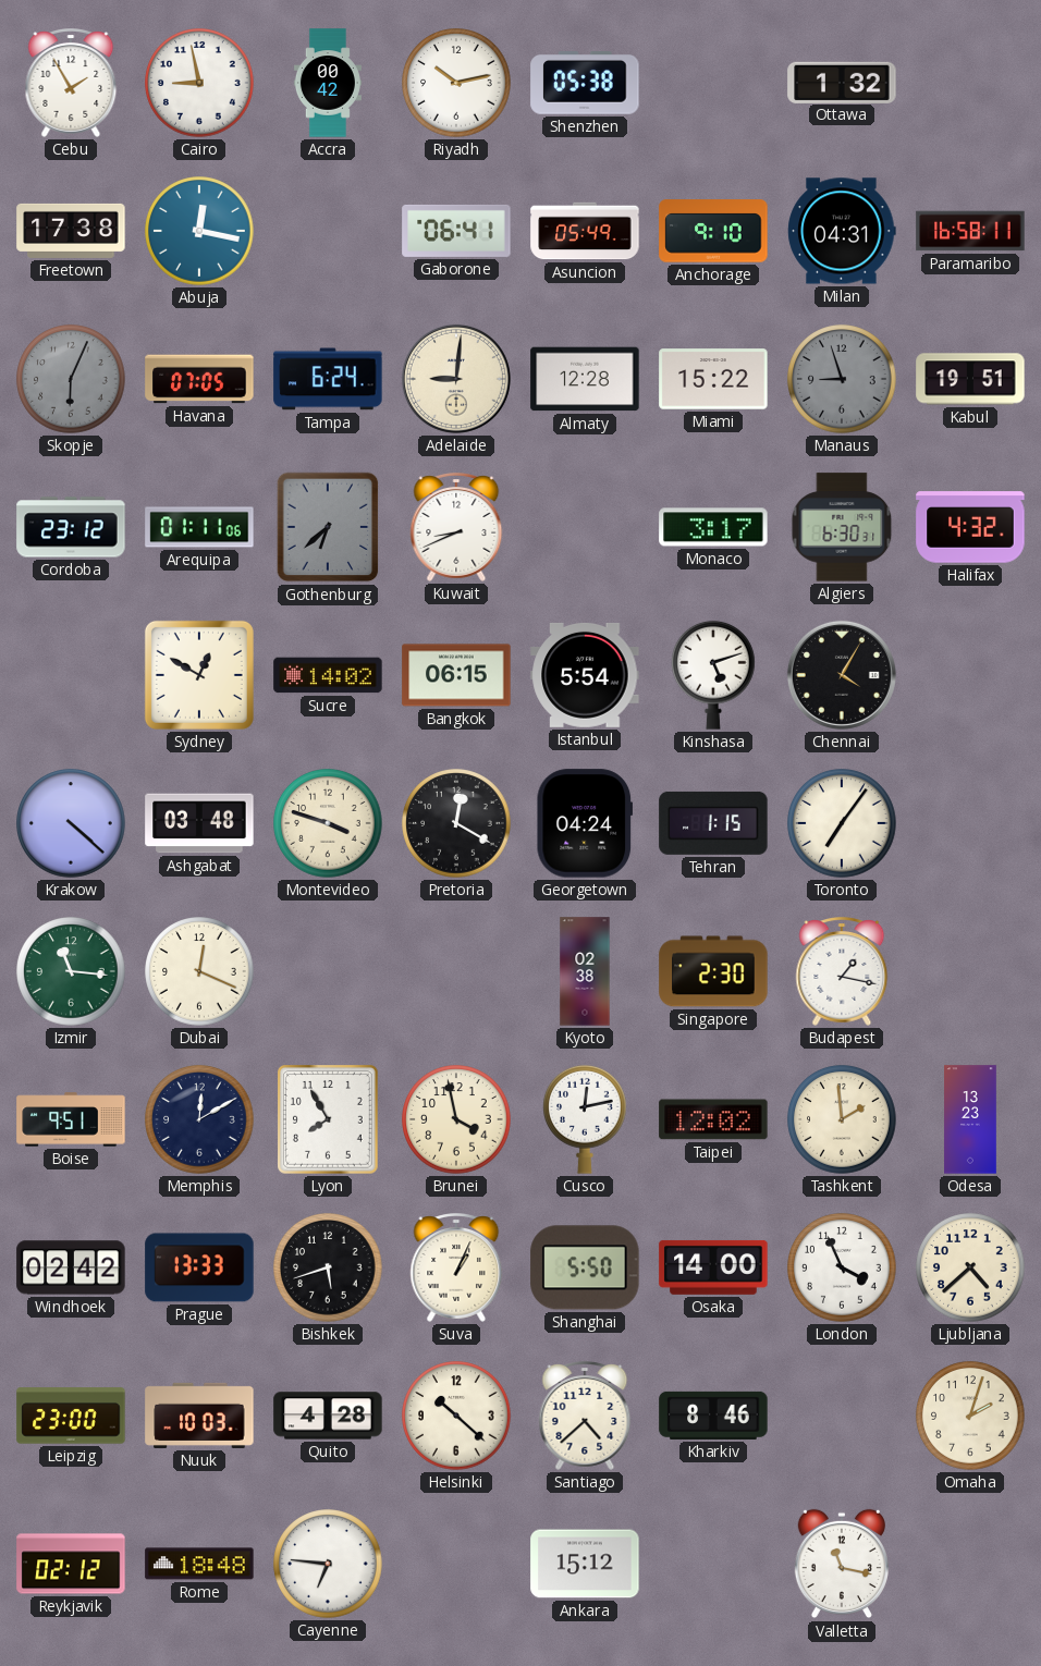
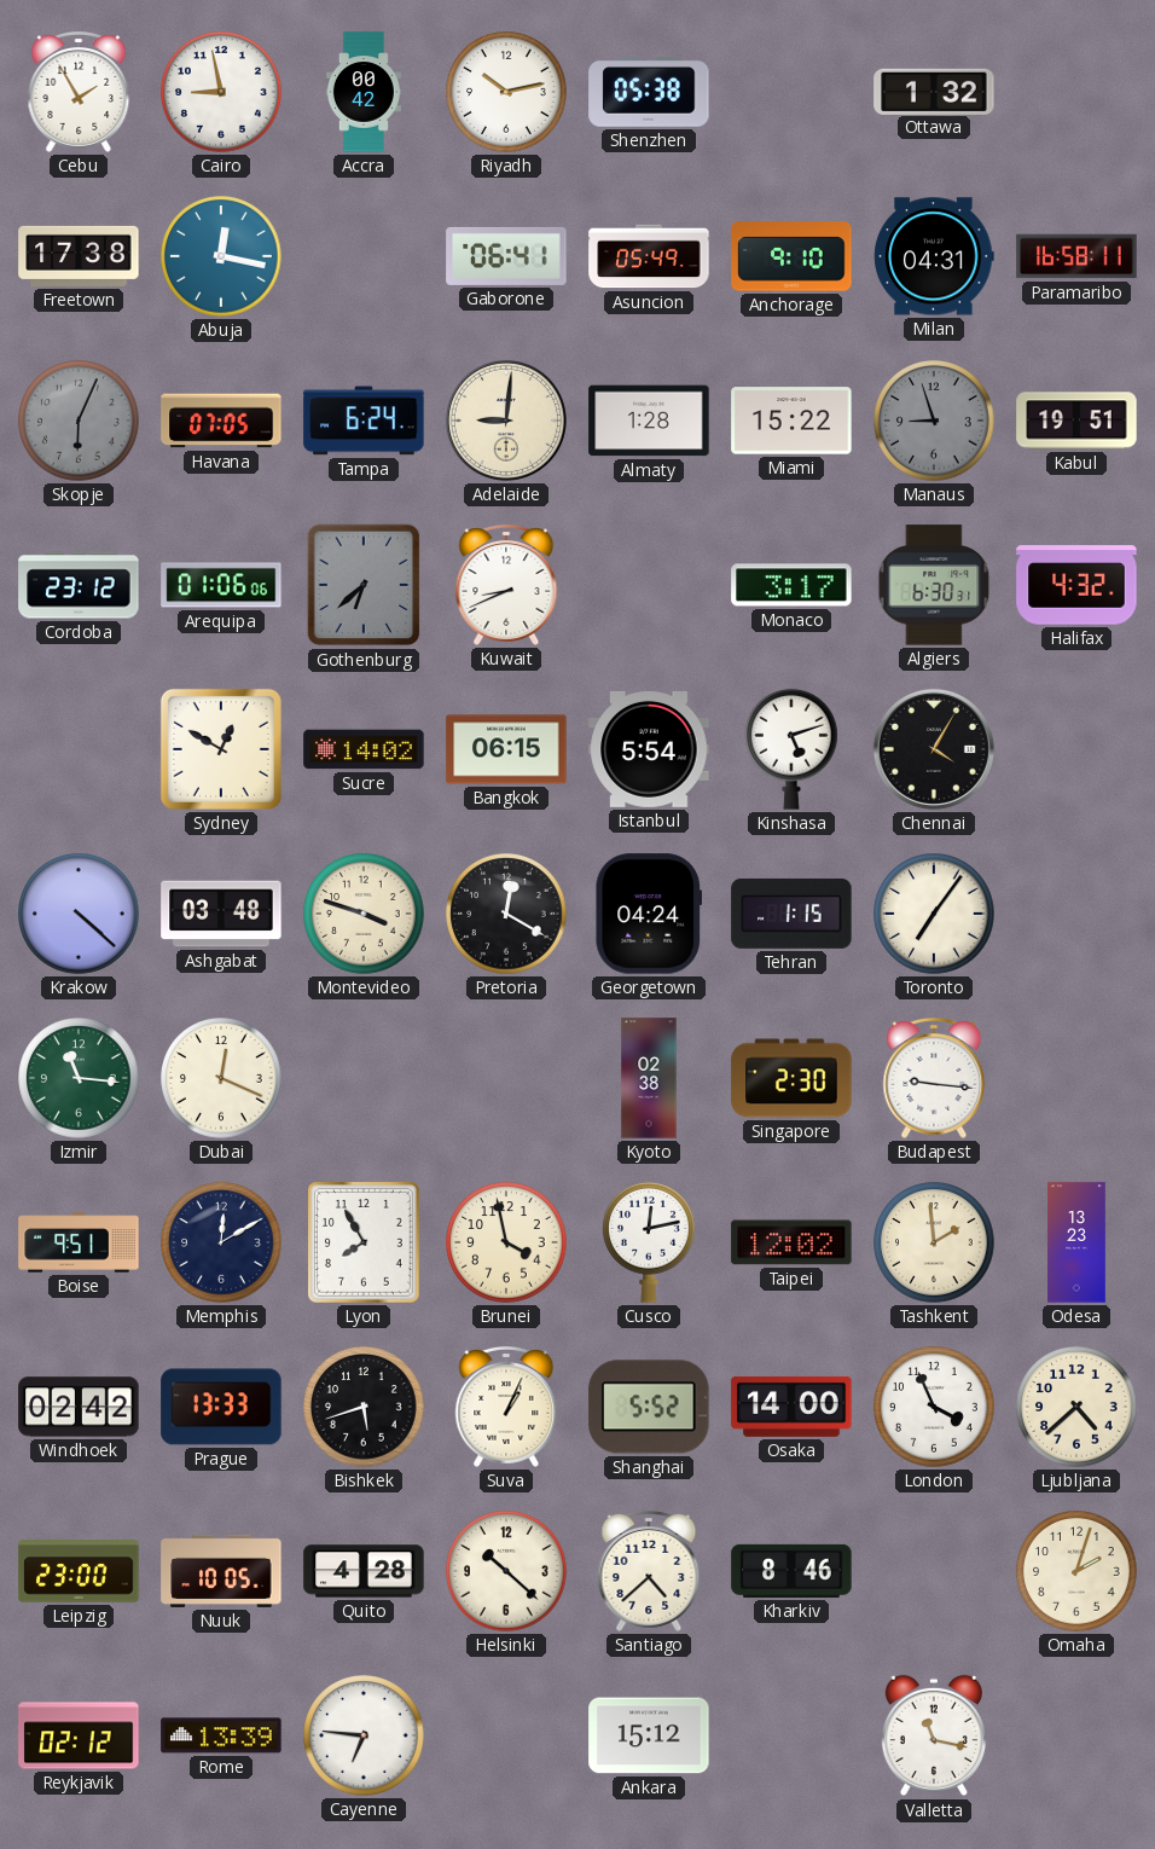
Almaty: 12:28 -> 1:28
Arequipa: 01:11 -> 01:06
Budapest: 1:17 -> 9:16
Shanghai: 5:50 -> 5:52
Nuuk: 10:03 -> 10:05
Rome: 18:48 -> 13:39
